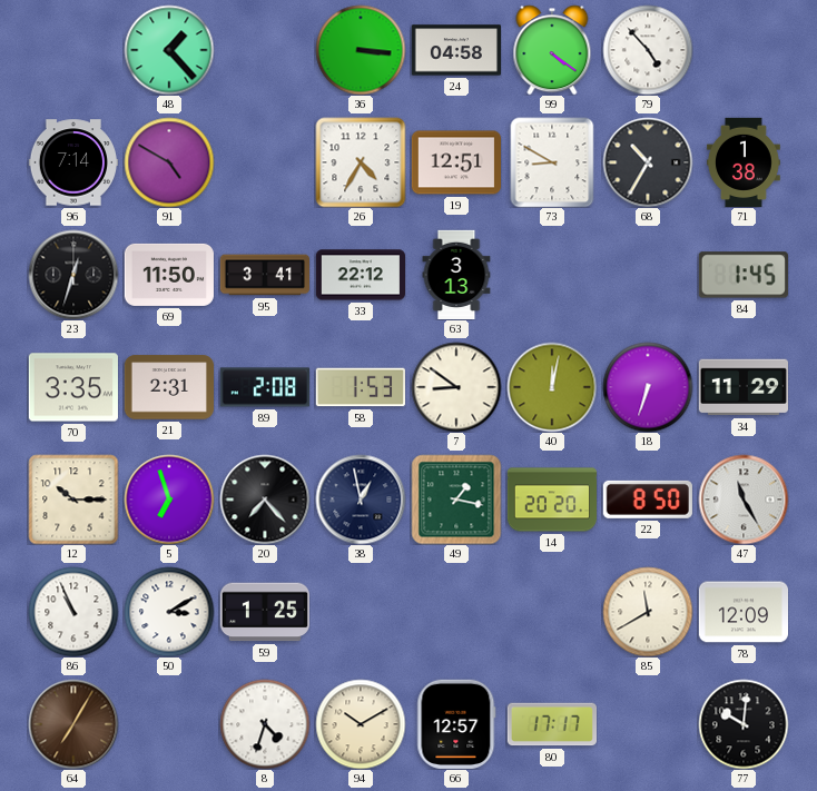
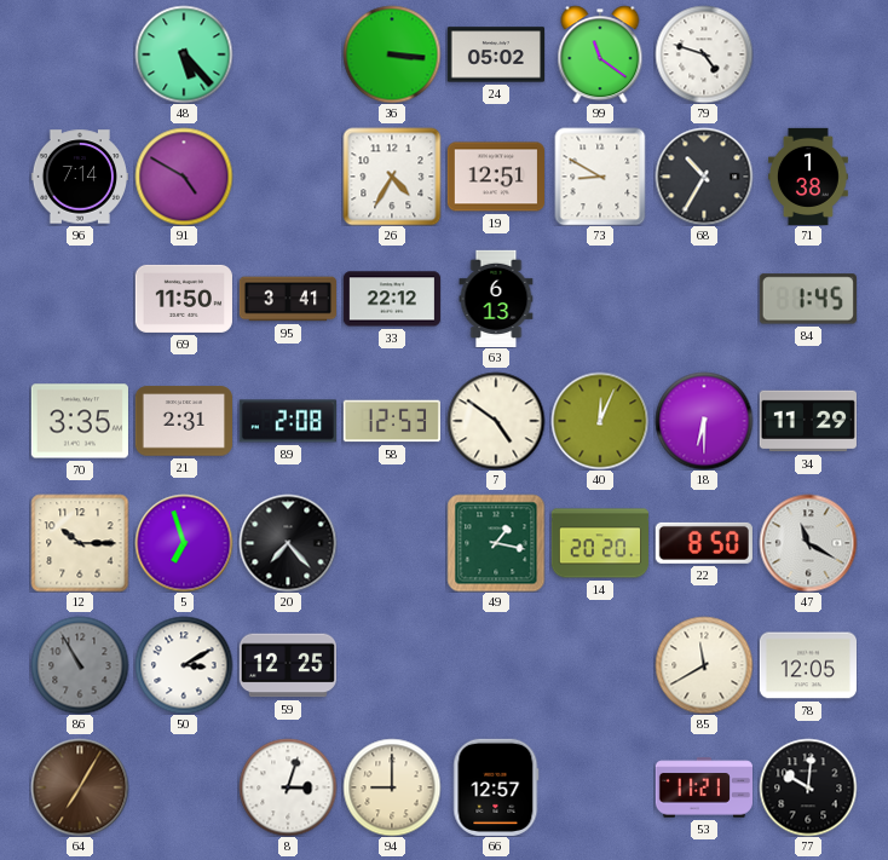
48: 1:23 -> 5:23
24: 04:58 -> 05:02
99: 4:21 -> 11:21
79: 4:53 -> 4:48
23: 12:33 -> none
63: 3:13 -> 6:13
58: 1:53 -> 12:53
7: 8:51 -> 4:51
40: 12:02 -> 12:04
18: 6:33 -> 6:30
38: 12:58 -> none
47: 11:25 -> 11:20
86: 10:56 -> 10:55
86 dial: white -> grey
59: 1:25 -> 12:25
78: 12:09 -> 12:05
8: 4:33 -> 3:03
94: 10:10 -> 9:00
80: 17:17 -> none
53: none -> 11:21
